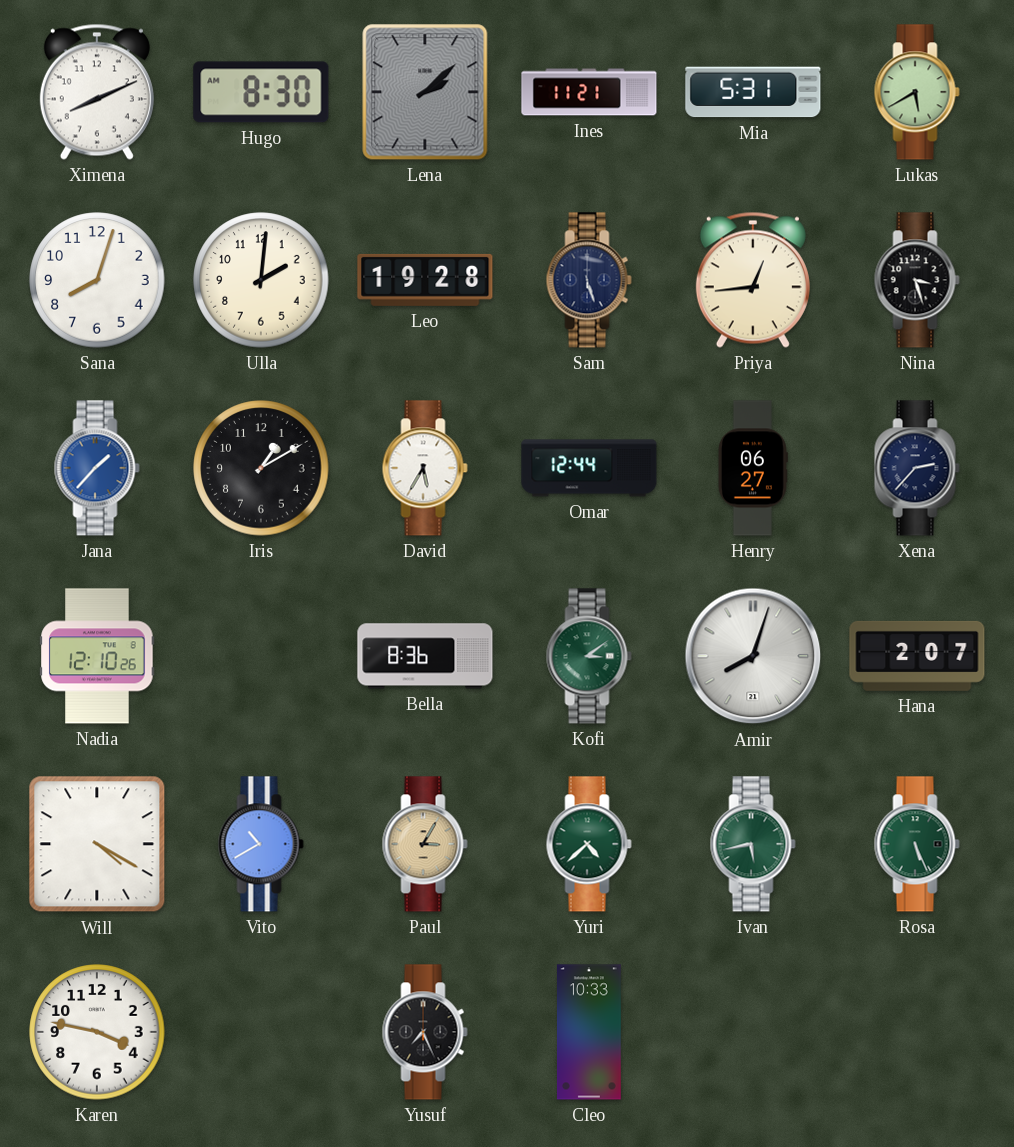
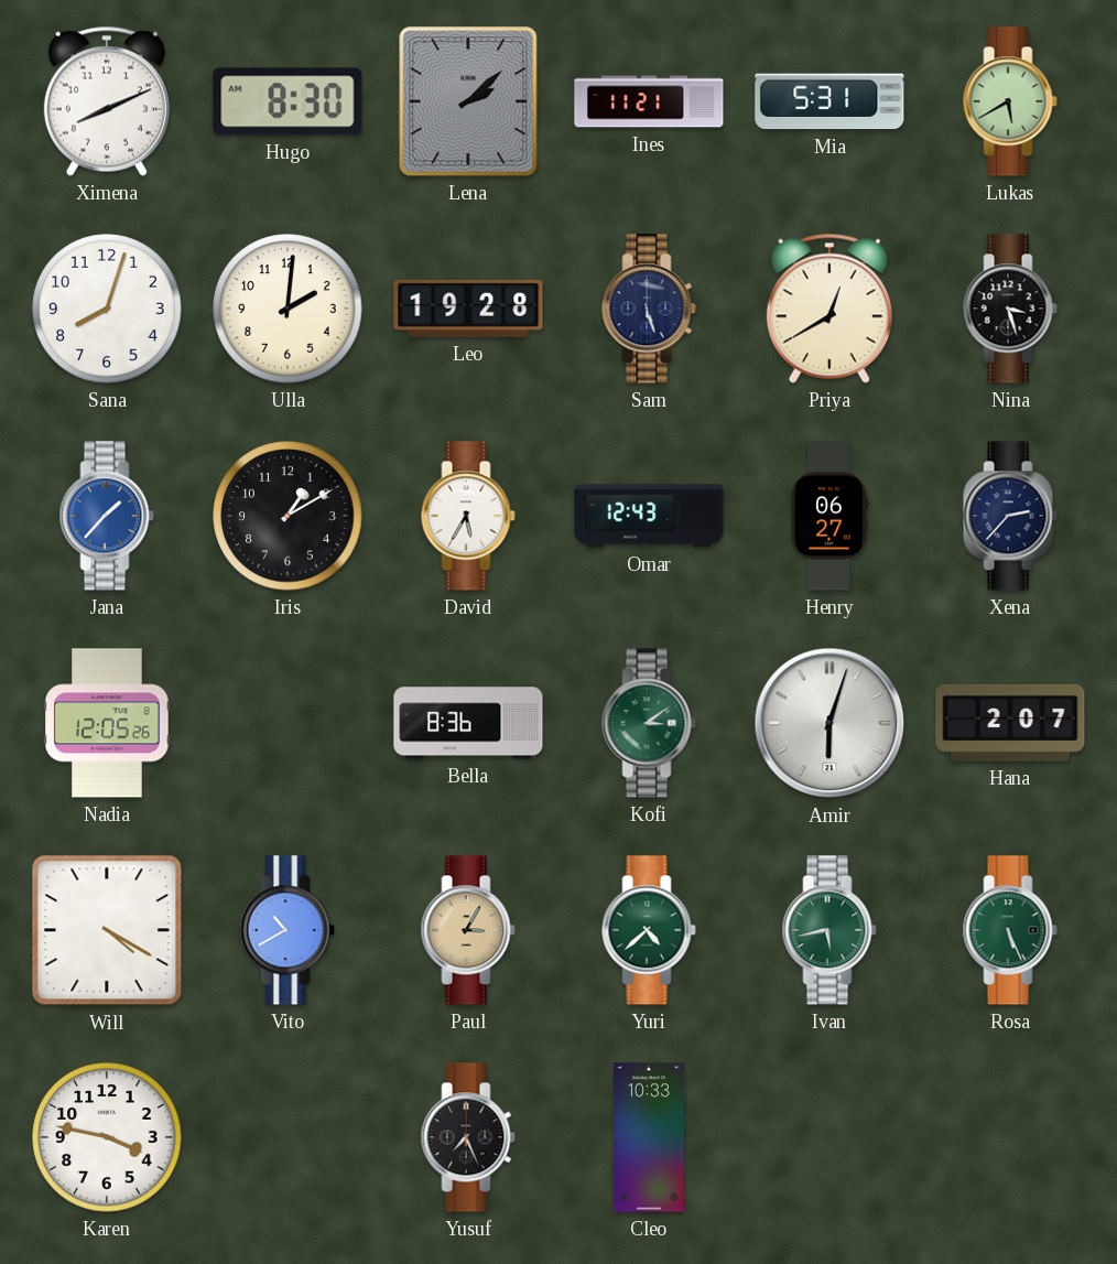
Priya: 12:44 -> 12:40
Omar: 12:44 -> 12:43
Nadia: 12:10 -> 12:05
Amir: 8:03 -> 6:03
